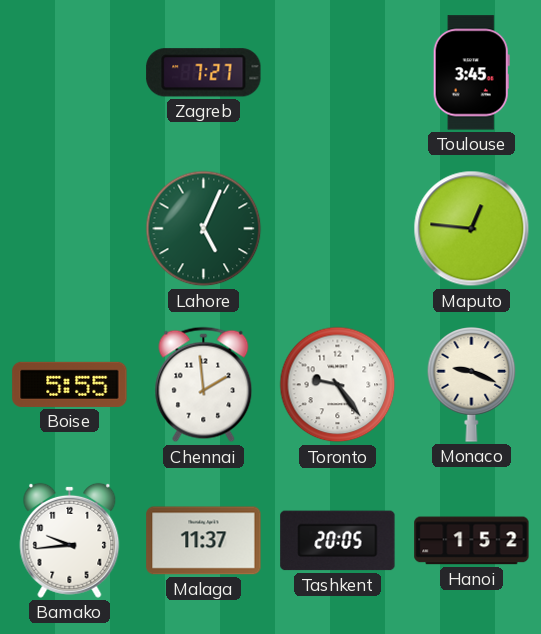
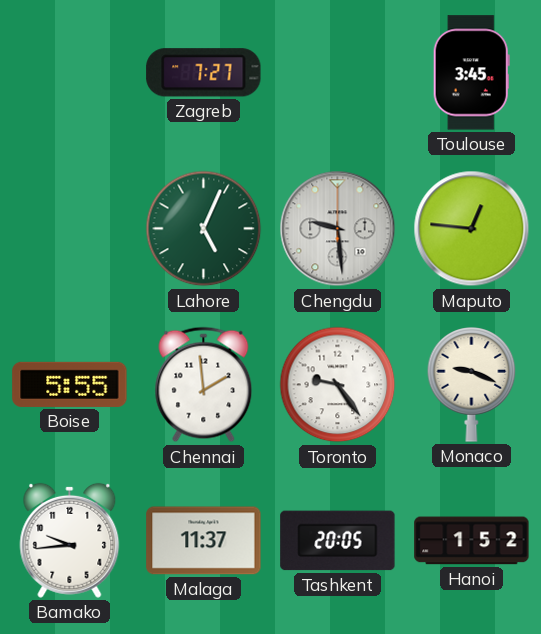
Chengdu: none -> 9:29
